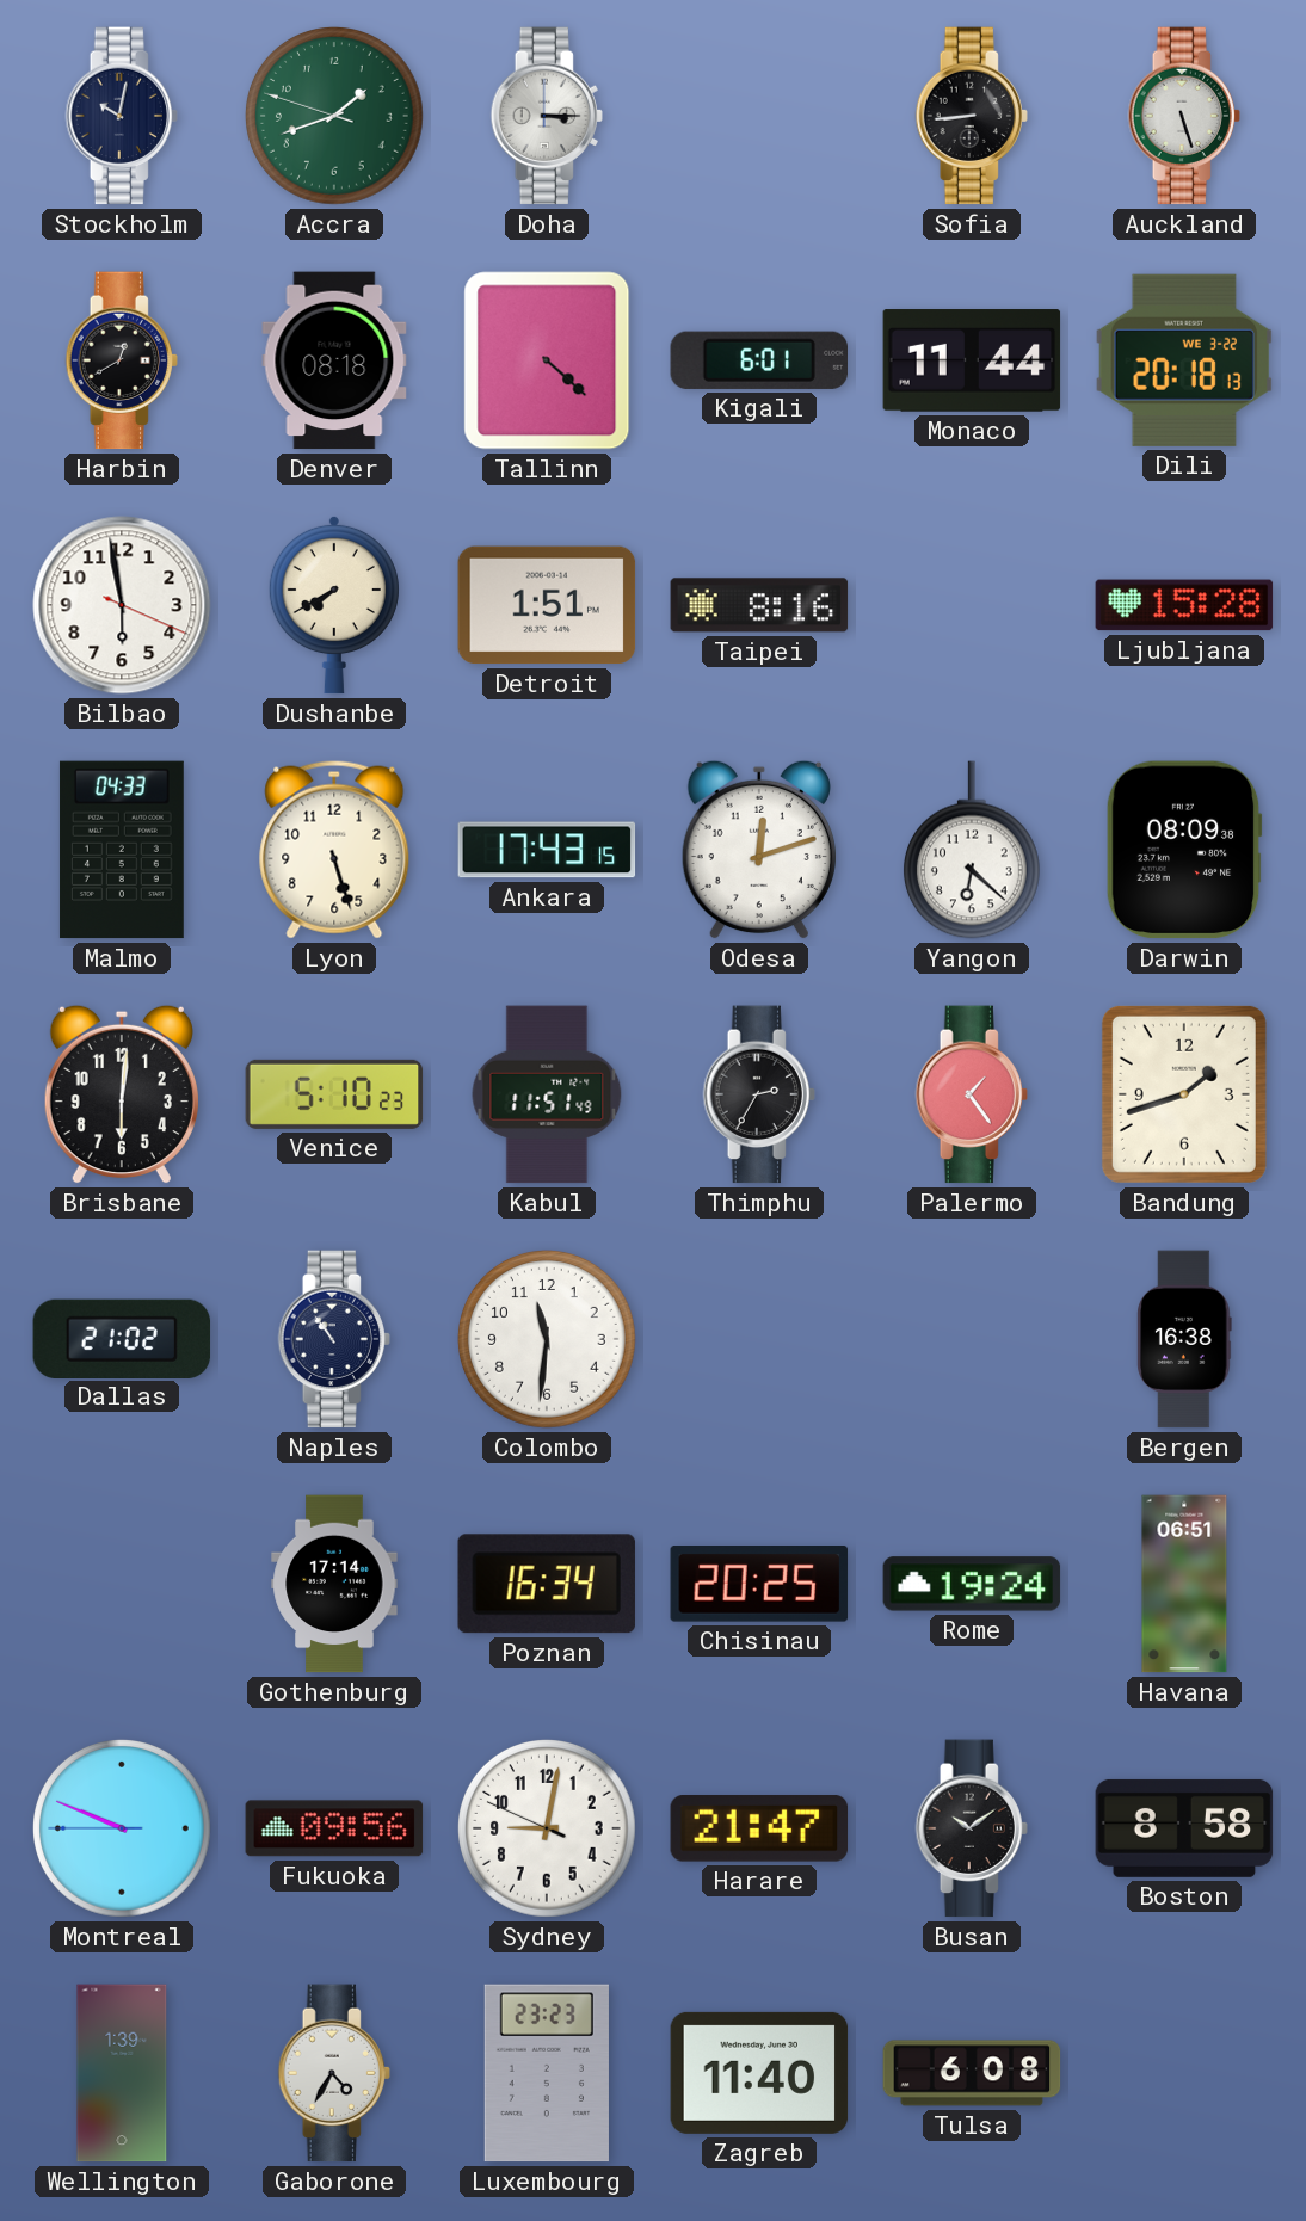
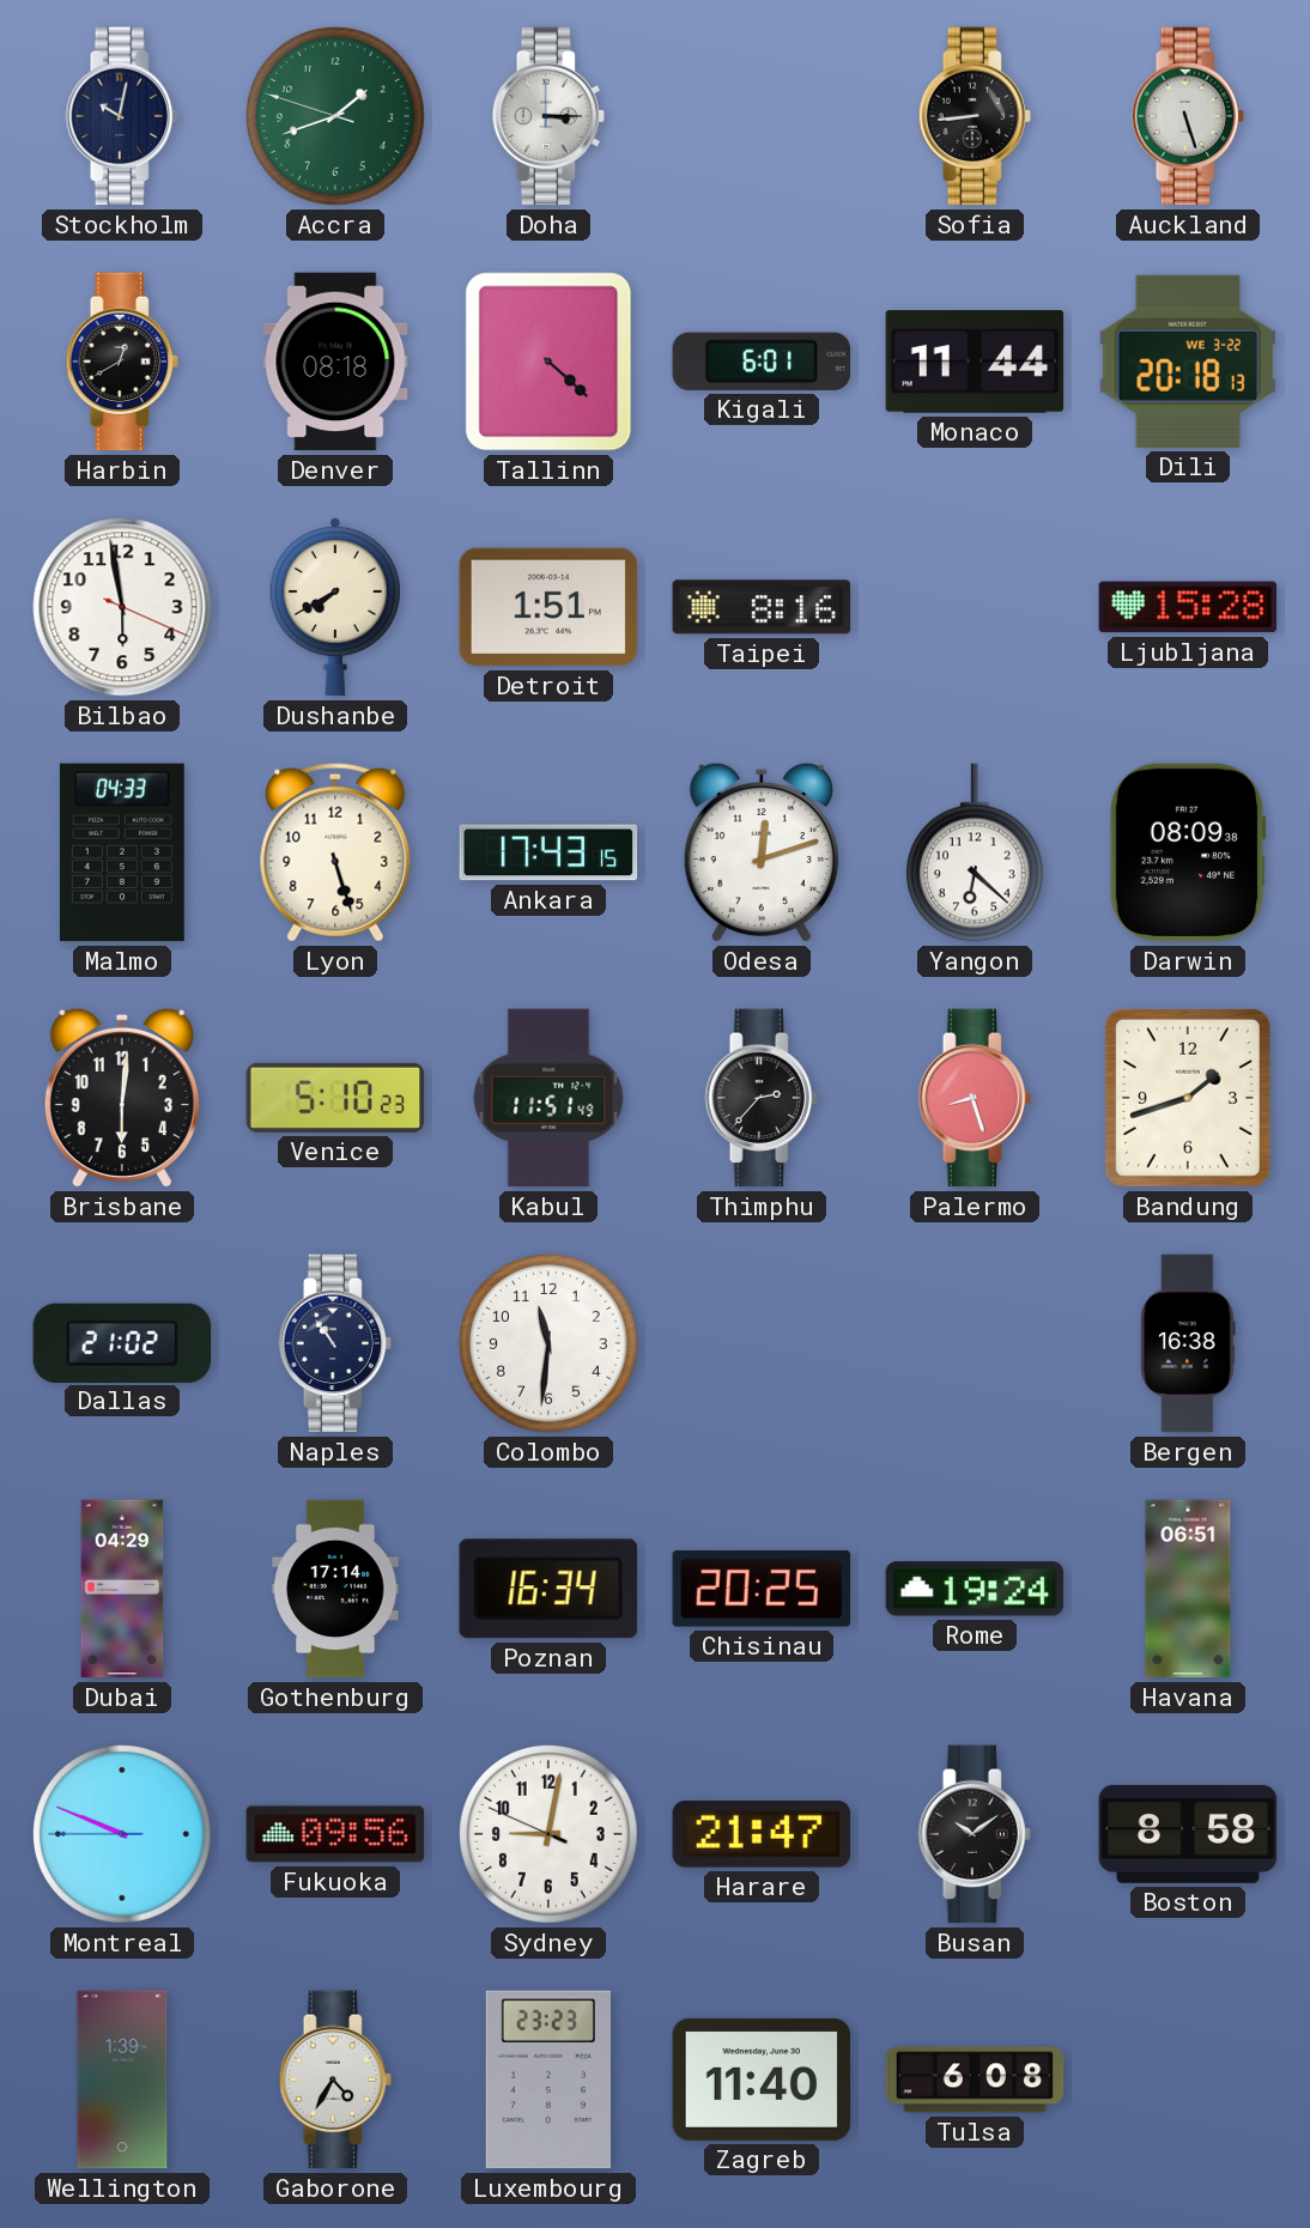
Thimphu: 2:35 -> 2:37
Palermo: 1:24 -> 8:27
Dubai: none -> 04:29
